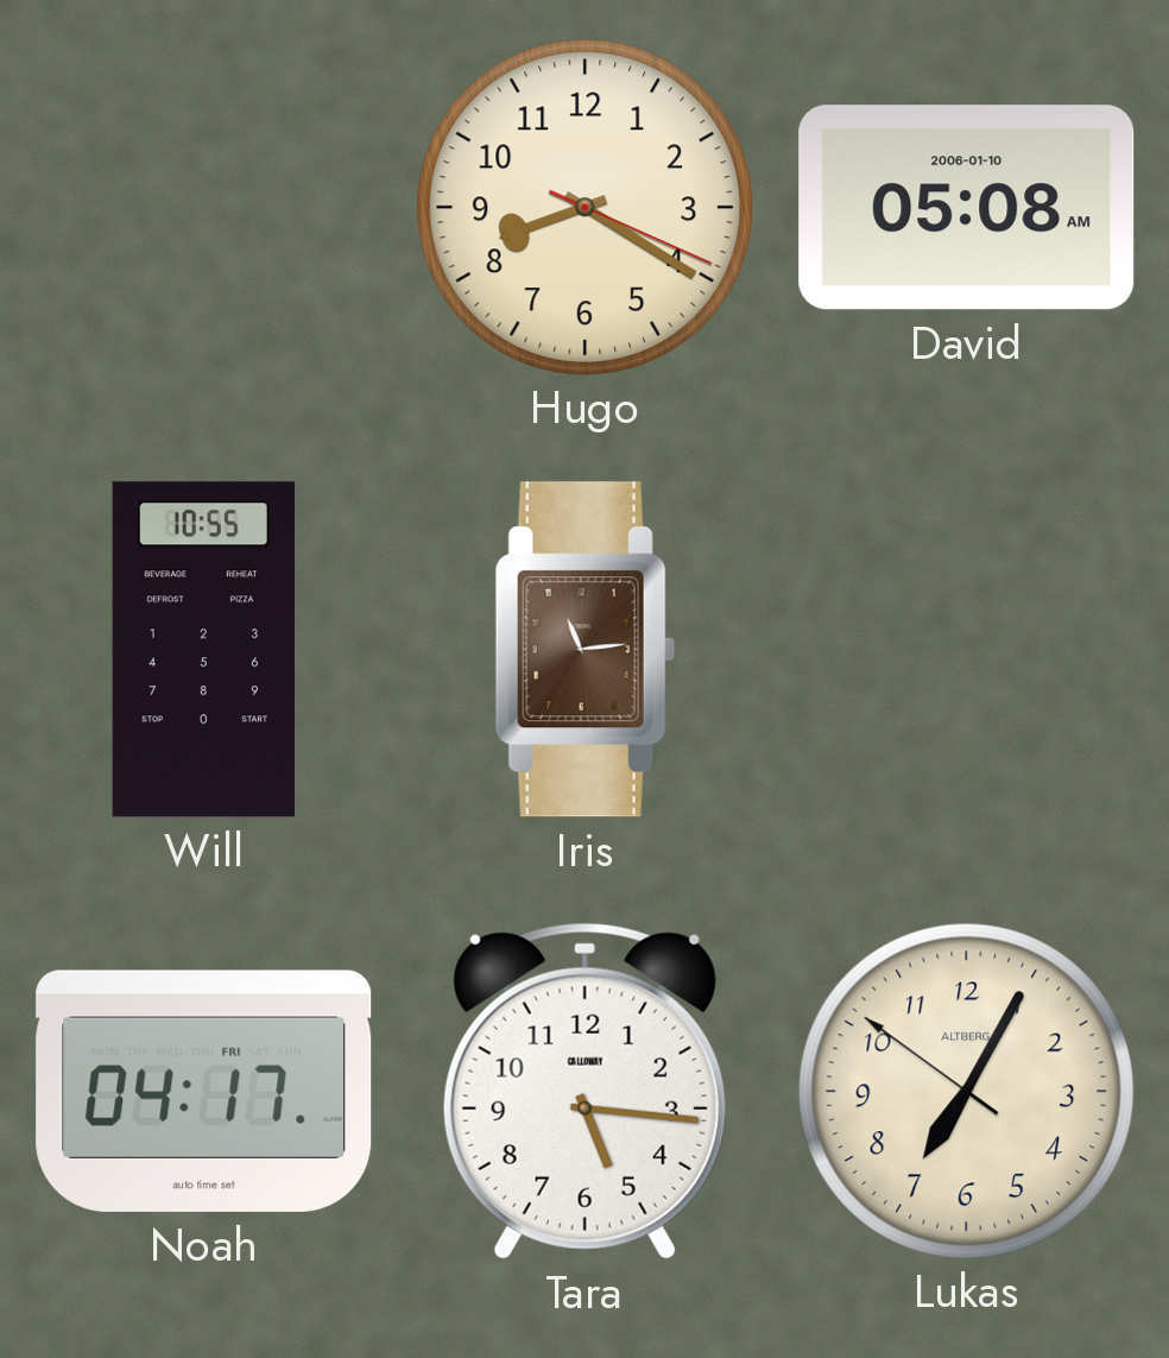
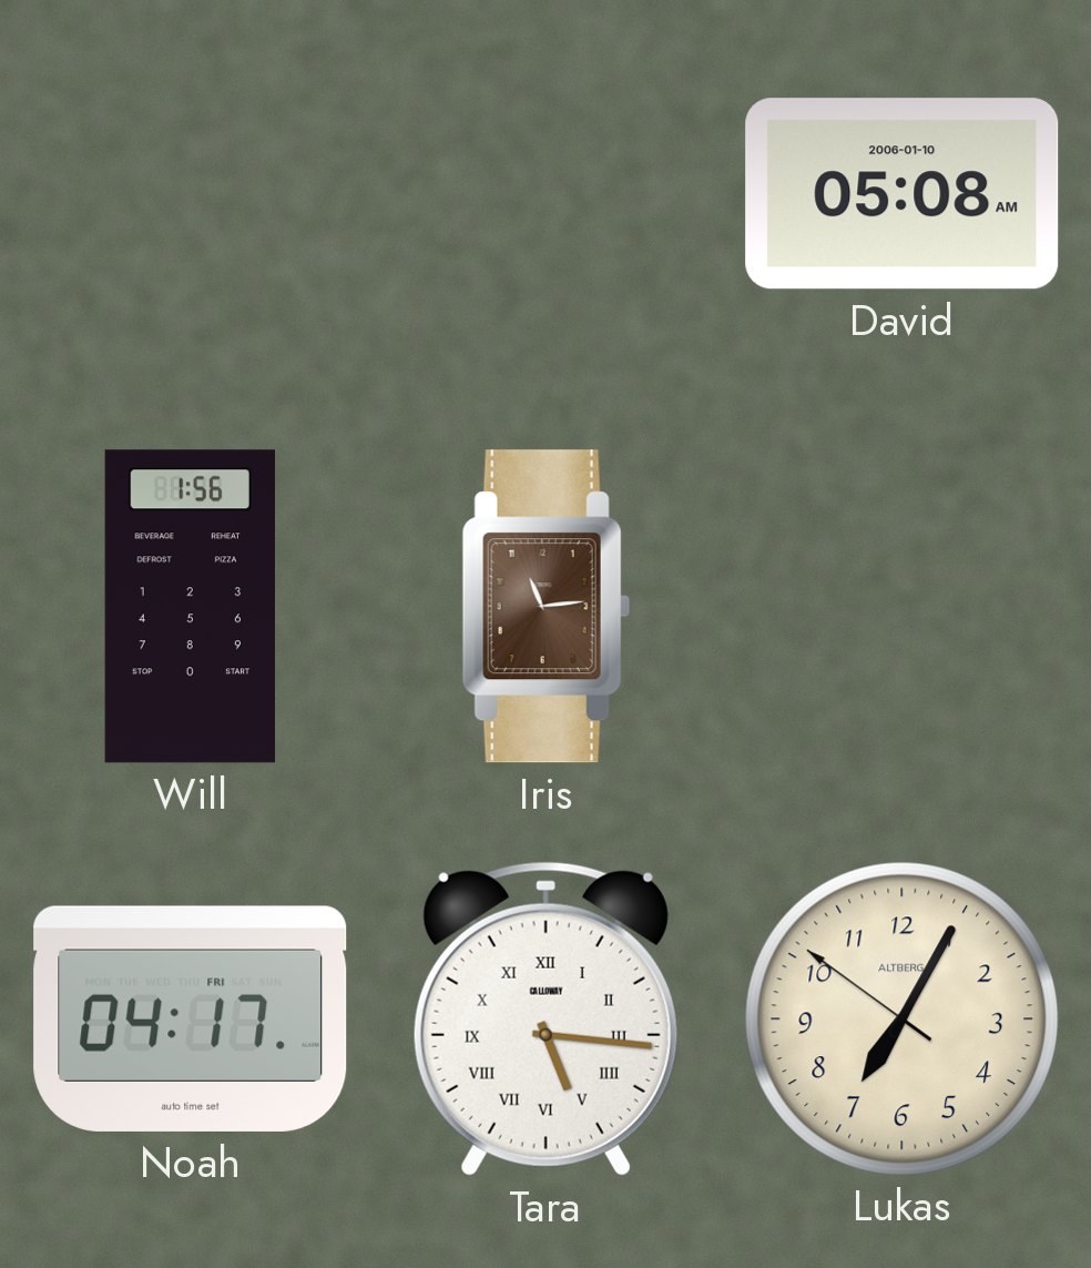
Hugo: 8:20 -> none
Will: 10:55 -> 1:56
Tara numerals: Arabic -> Roman
